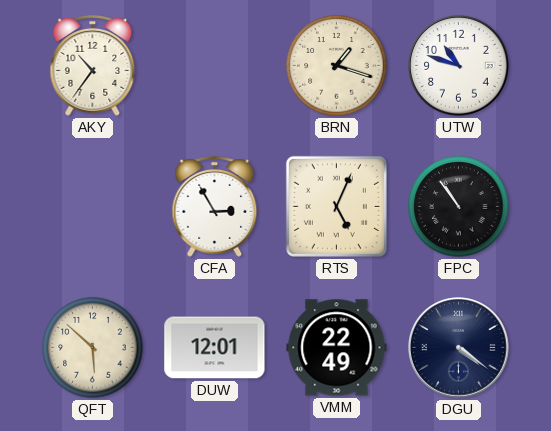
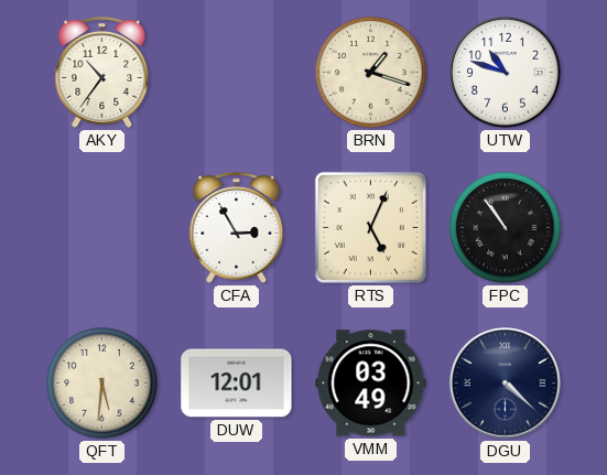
QFT: 5:52 -> 5:31
VMM: 22:49 -> 03:49
DGU: 4:21 -> 4:22
